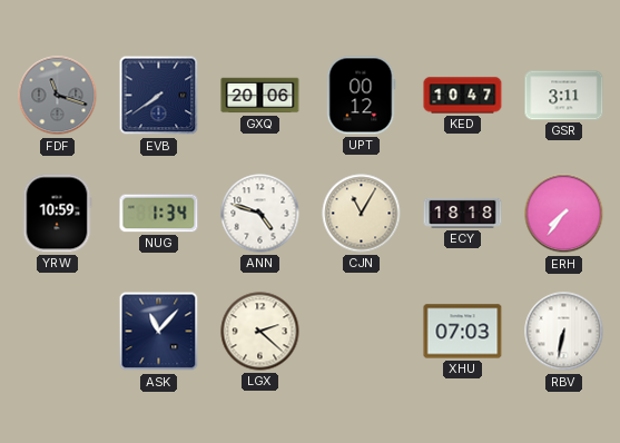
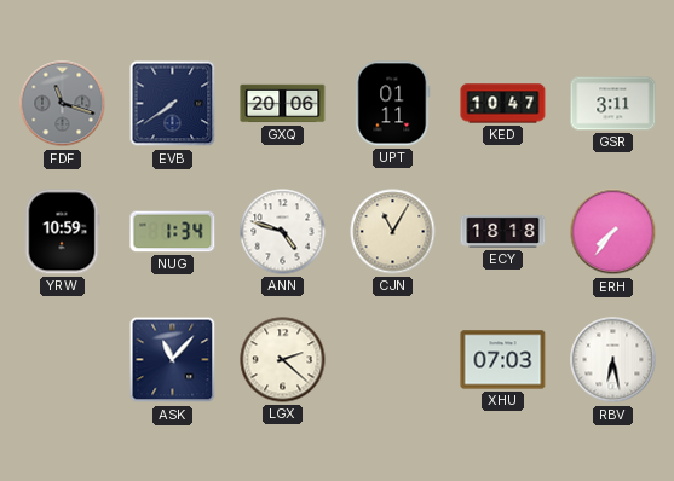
UPT: 00:12 -> 01:11
RBV: 6:32 -> 6:28
